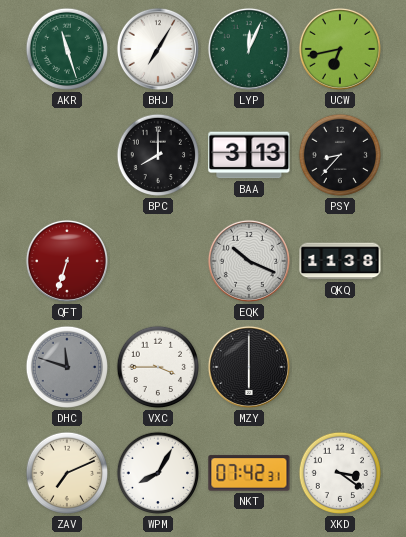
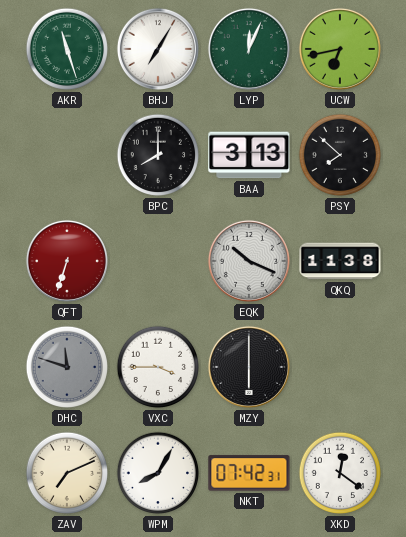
PSY: 8:37 -> 7:52
XKD: 3:21 -> 12:21
